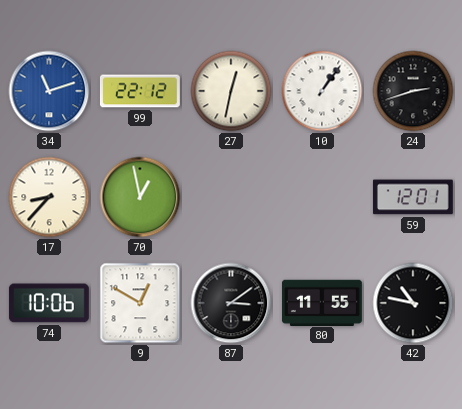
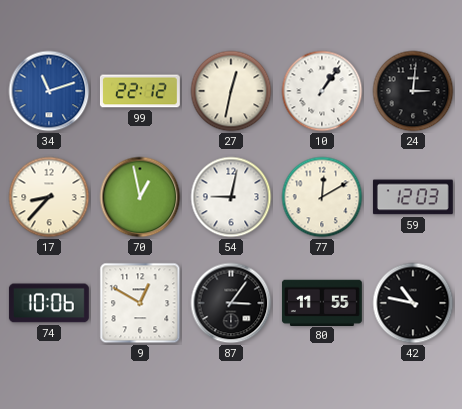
24: 2:42 -> 3:01
54: none -> 9:02
77: none -> 12:10
59: 12:01 -> 12:03
87: 3:09 -> 3:06
